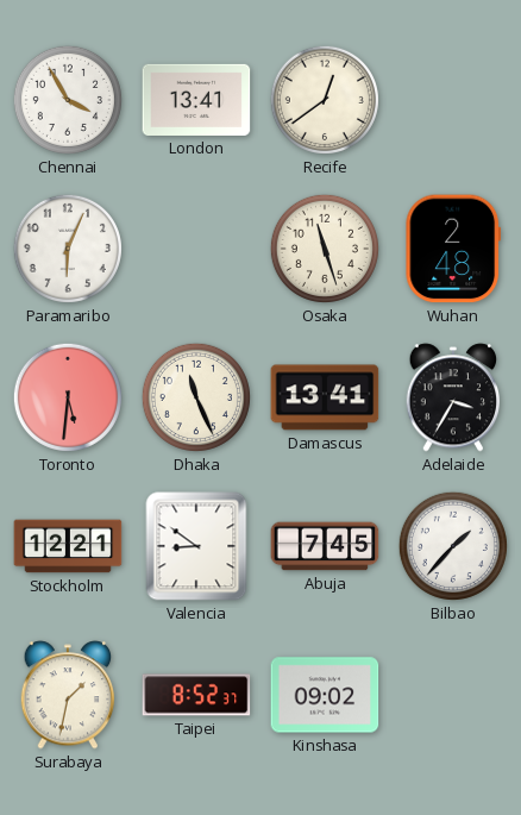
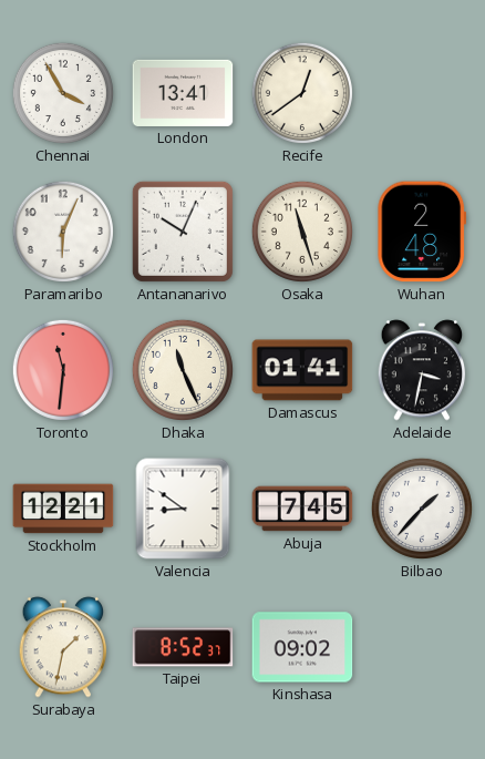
Antananarivo: none -> 10:04
Toronto: 5:31 -> 11:31
Damascus: 13:41 -> 01:41
Adelaide: 3:35 -> 3:32
